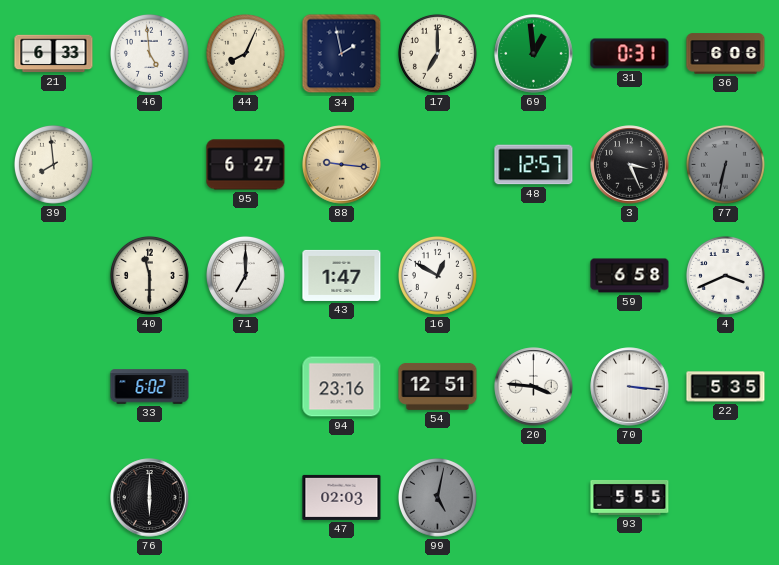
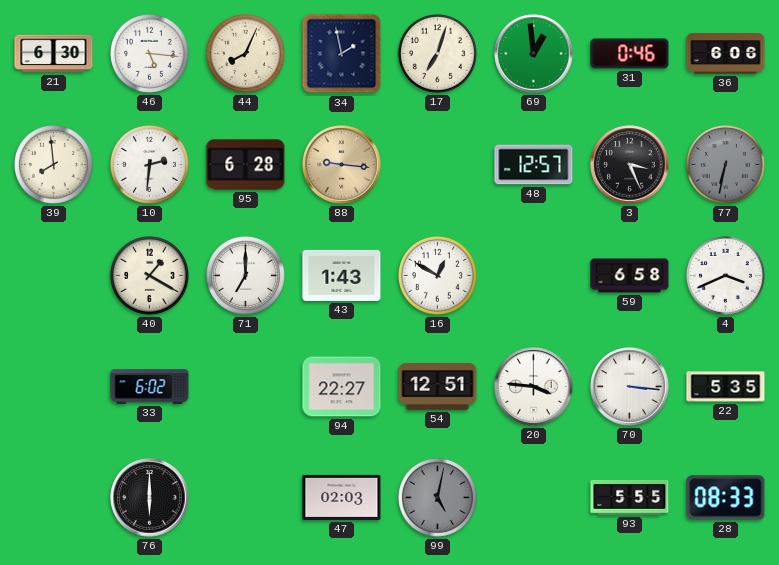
21: 6:33 -> 6:30
46: 4:59 -> 5:16
17: 7:00 -> 7:03
31: 0:31 -> 0:46
10: none -> 2:31
95: 6:27 -> 6:28
40: 11:30 -> 1:20
43: 1:47 -> 1:43
94: 23:16 -> 22:27
28: none -> 08:33
